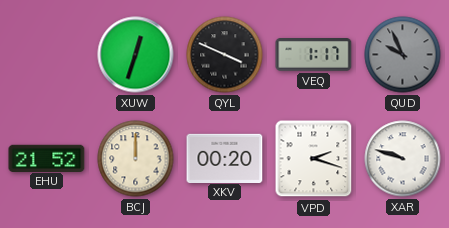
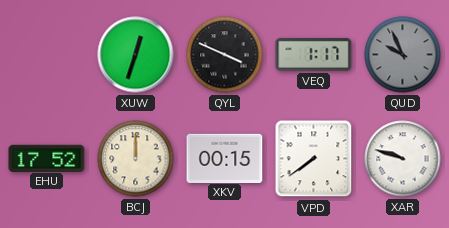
EHU: 21:52 -> 17:52
XKV: 00:20 -> 00:15
VPD: 2:18 -> 7:39
